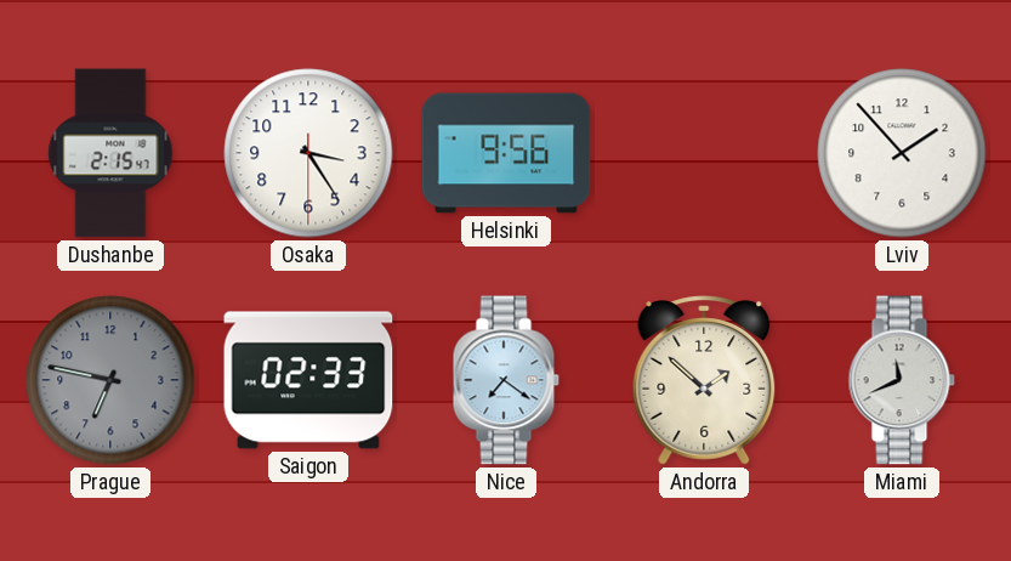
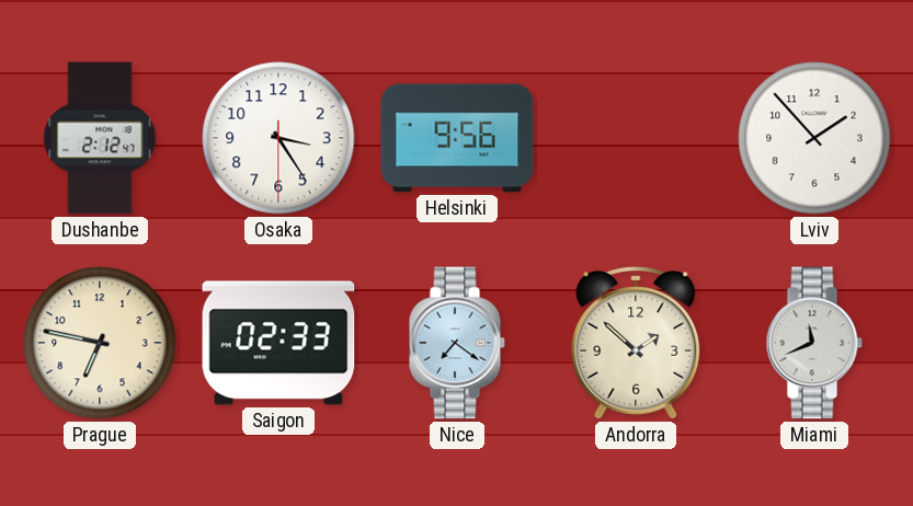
Dushanbe: 2:15 -> 2:12
Prague dial: grey -> cream
